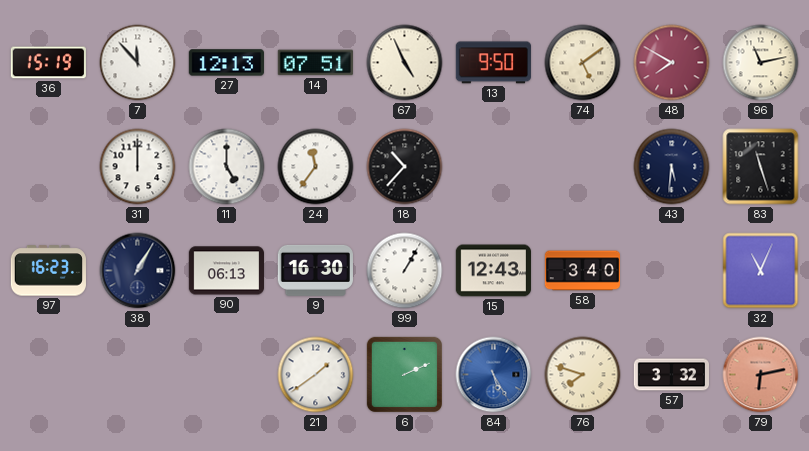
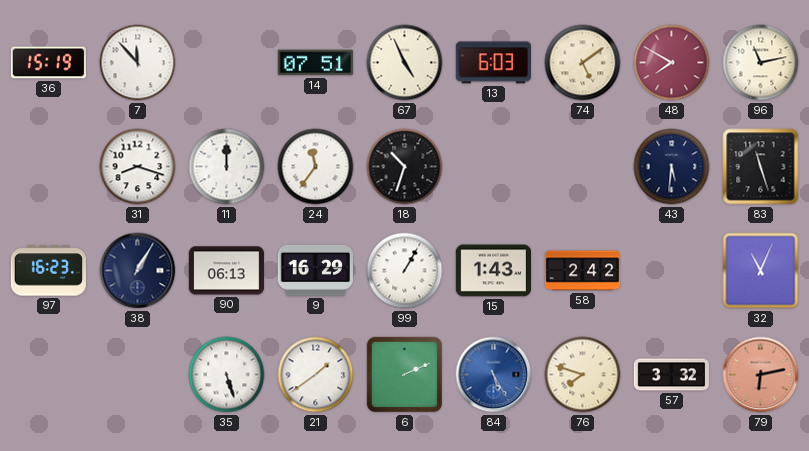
27: 12:13 -> none
13: 9:50 -> 6:03
31: 12:00 -> 8:18
11: 5:00 -> 12:00
18: 10:37 -> 10:33
9: 16:30 -> 16:29
15: 12:43 -> 1:43
58: 3:40 -> 2:42
35: none -> 5:27
